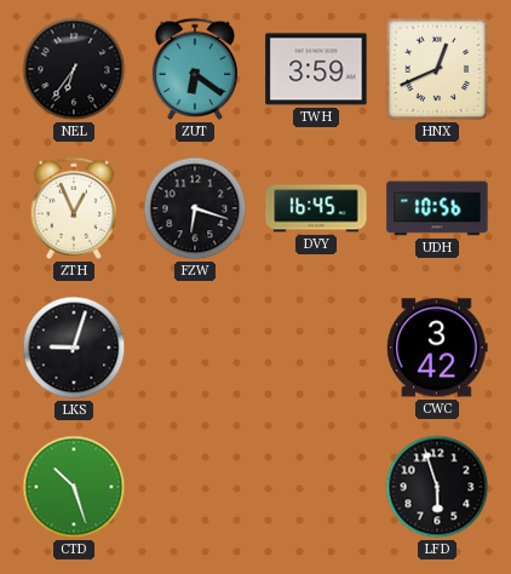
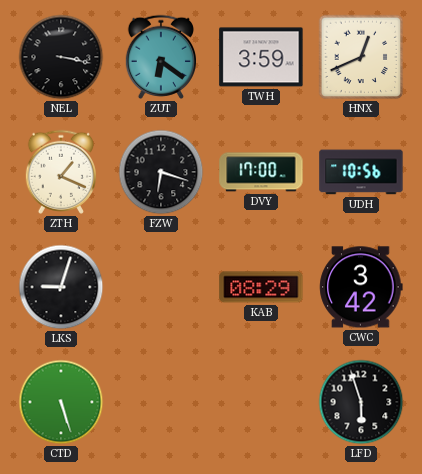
NEL: 6:36 -> 3:17
ZTH: 12:56 -> 1:19
DVY: 16:45 -> 17:00
KAB: none -> 08:29
CTD: 10:27 -> 5:27
